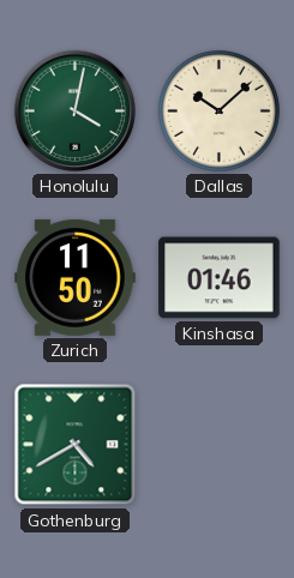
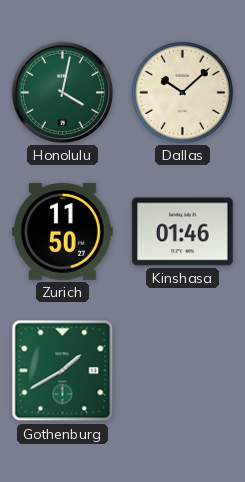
Gothenburg: 4:40 -> 1:40
